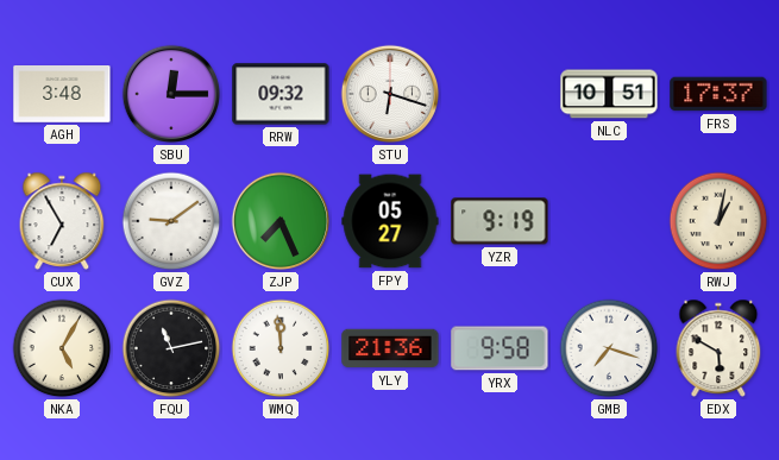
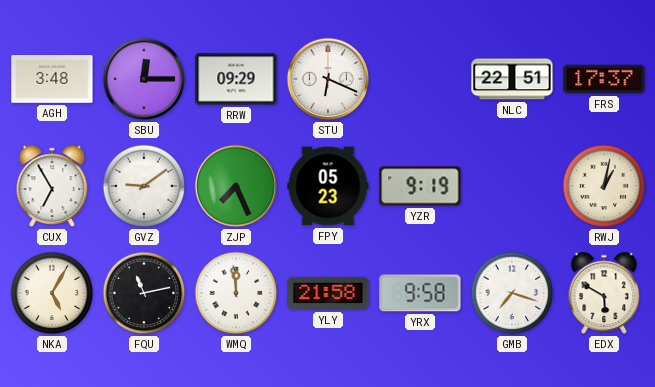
RRW: 09:32 -> 09:29
STU: 6:18 -> 6:19
NLC: 10:51 -> 22:51
FPY: 05:27 -> 05:23
YLY: 21:36 -> 21:58
